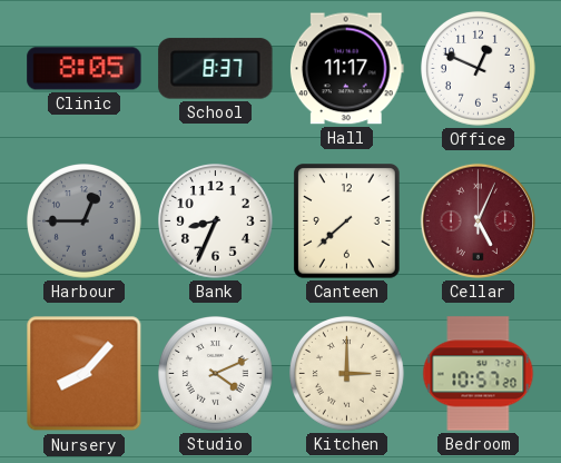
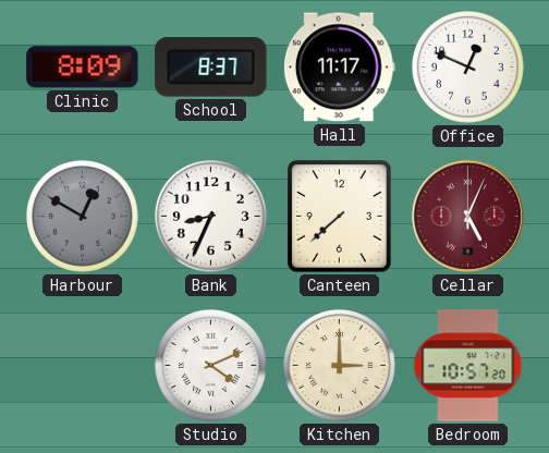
Clinic: 8:05 -> 8:09
Harbour: 12:45 -> 12:50
Nursery: 8:07 -> none
